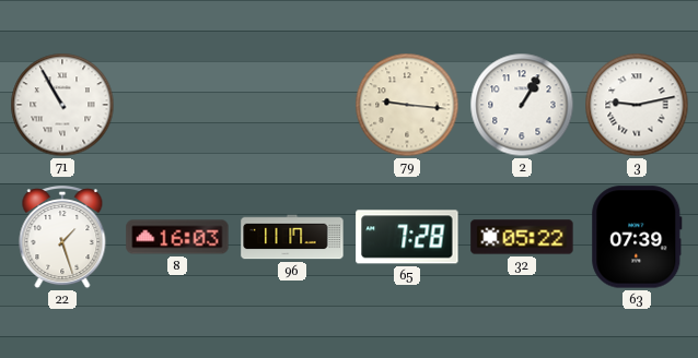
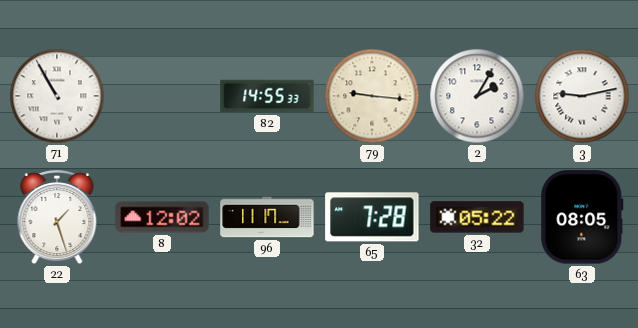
82: none -> 14:55
2: 1:05 -> 2:05
8: 16:03 -> 12:02
63: 07:39 -> 08:05
